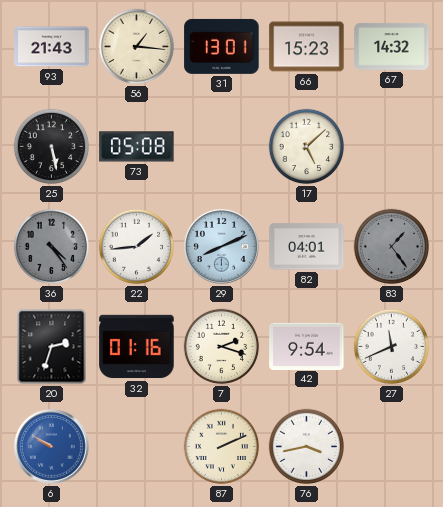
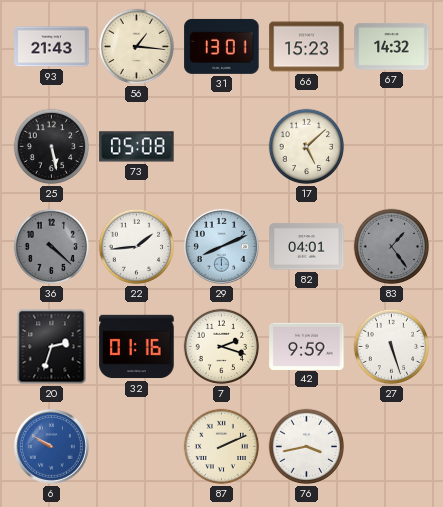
36: 4:24 -> 4:22
42: 9:54 -> 9:59
27: 11:41 -> 5:27
